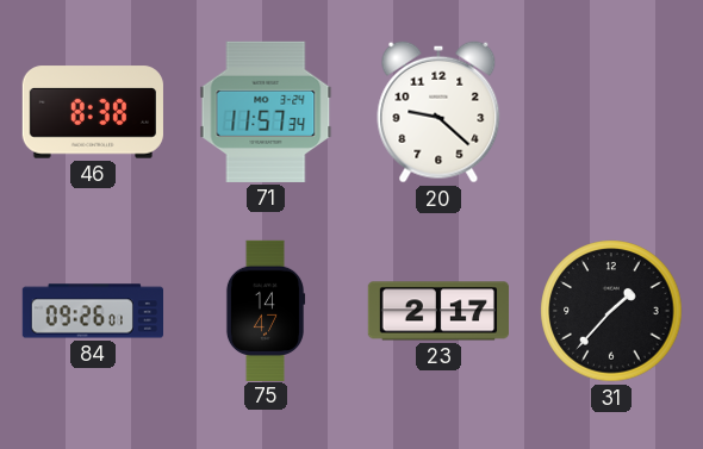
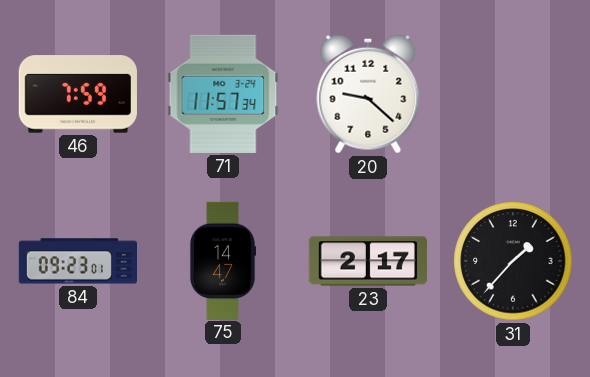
46: 8:38 -> 7:59
84: 09:26 -> 09:23
